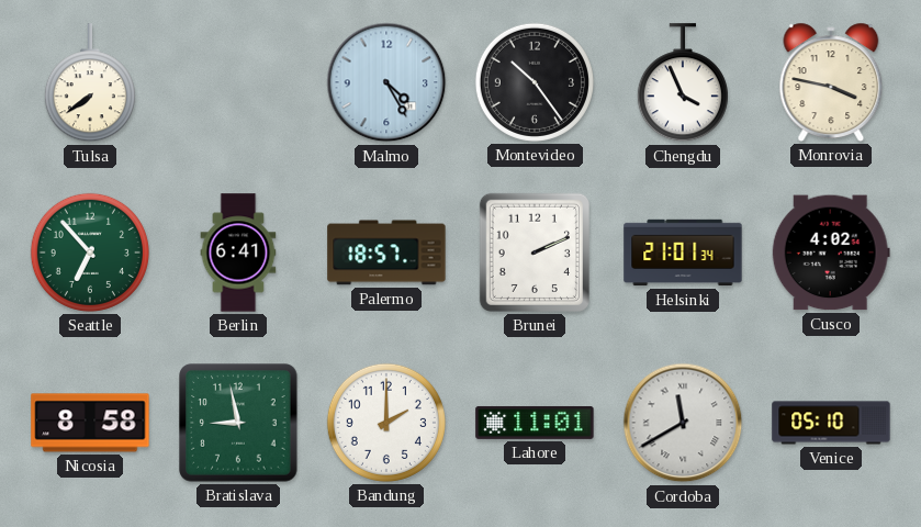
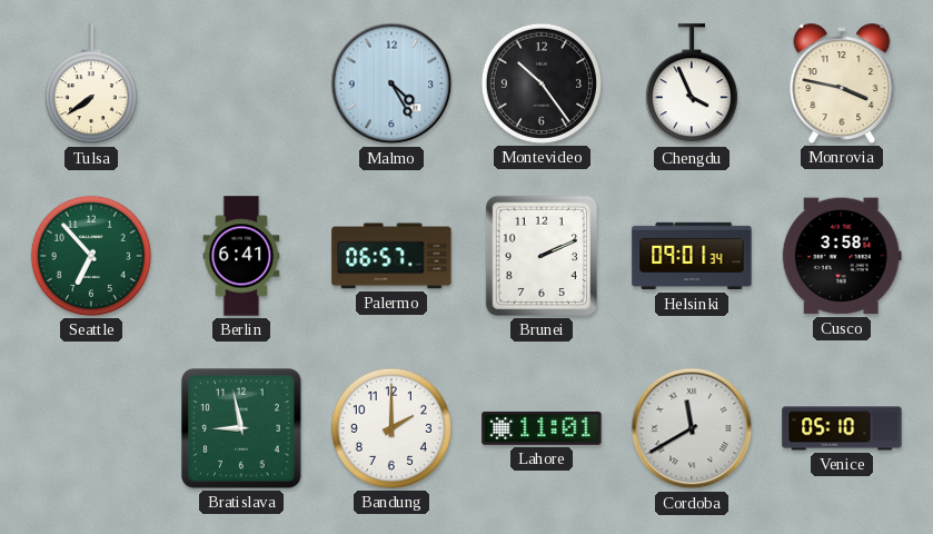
Palermo: 18:57 -> 06:57
Helsinki: 21:01 -> 09:01
Cusco: 4:02 -> 3:58
Nicosia: 8:58 -> none
